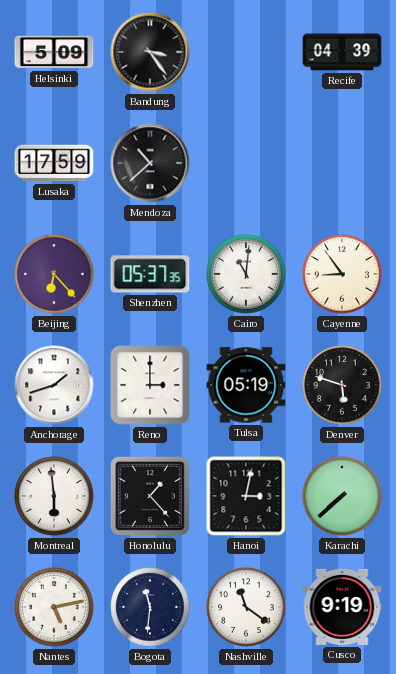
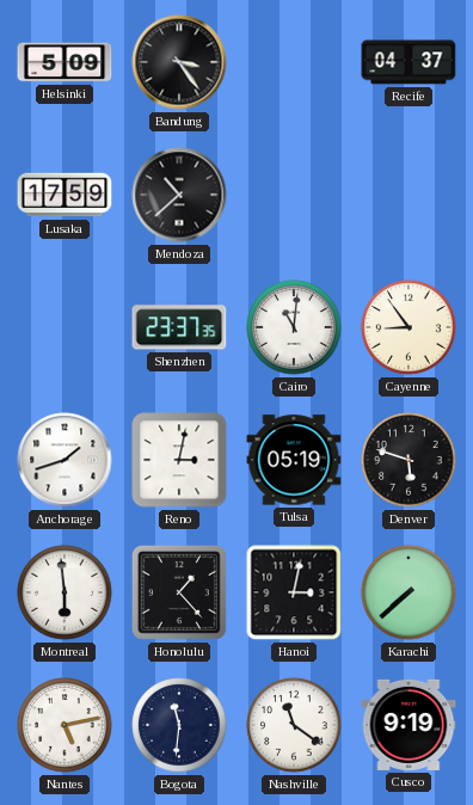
Recife: 04:39 -> 04:37
Beijing: 6:23 -> none
Shenzhen: 05:37 -> 23:37
Reno: 3:00 -> 3:02
